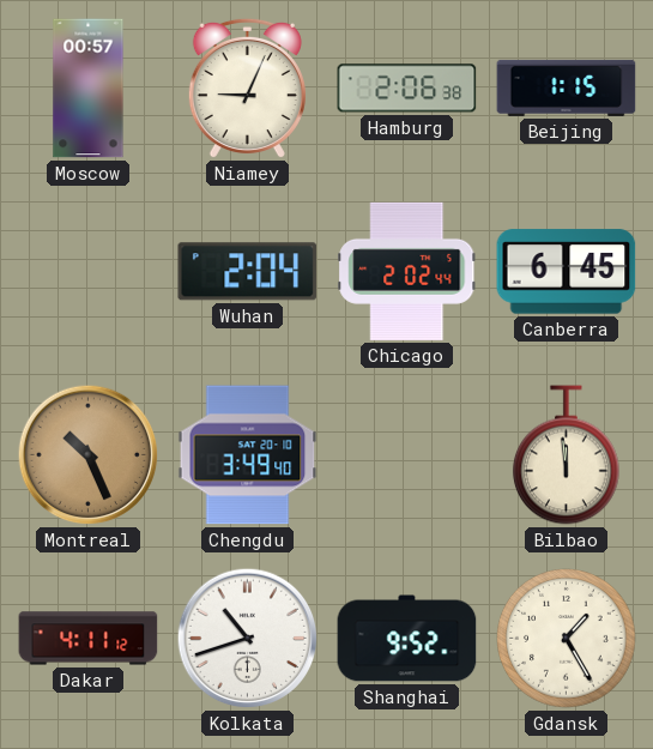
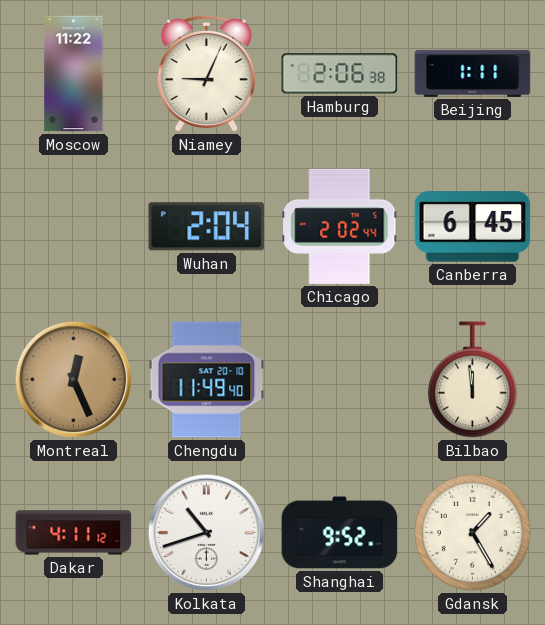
Moscow: 00:57 -> 11:22
Beijing: 1:15 -> 1:11
Montreal: 10:26 -> 12:26
Chengdu: 3:49 -> 11:49
